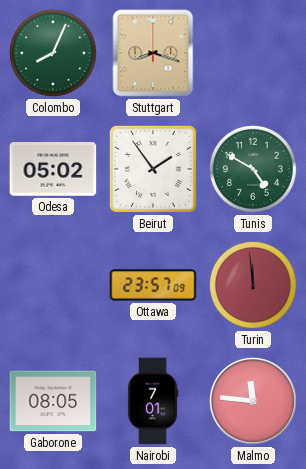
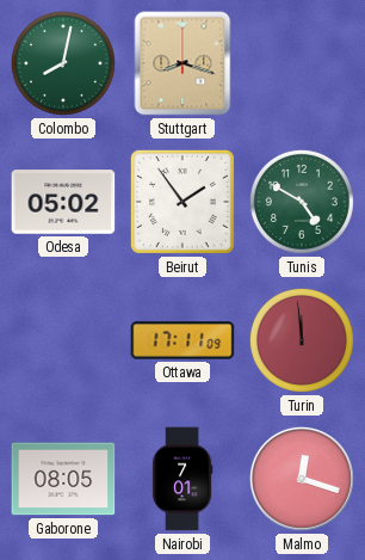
Colombo: 8:04 -> 8:02
Ottawa: 23:57 -> 17:11
Malmo: 11:46 -> 12:18
